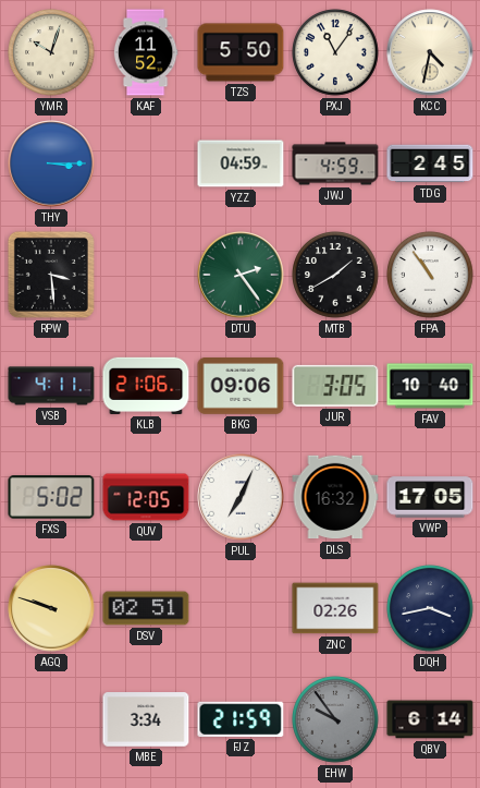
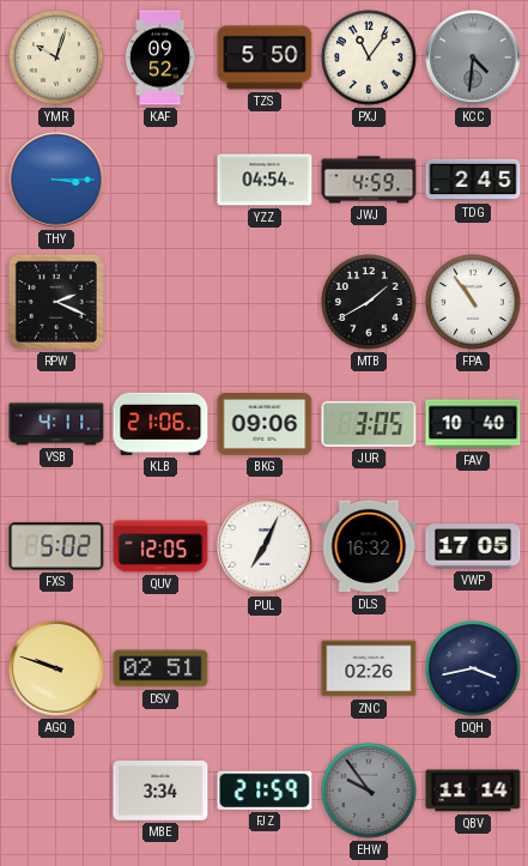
KAF: 11:52 -> 09:52
KCC: 4:32 -> 4:31
KCC dial: cream -> grey
YZZ: 04:59 -> 04:54
RPW: 3:29 -> 2:19
DTU: 2:24 -> none
QBV: 6:14 -> 11:14
